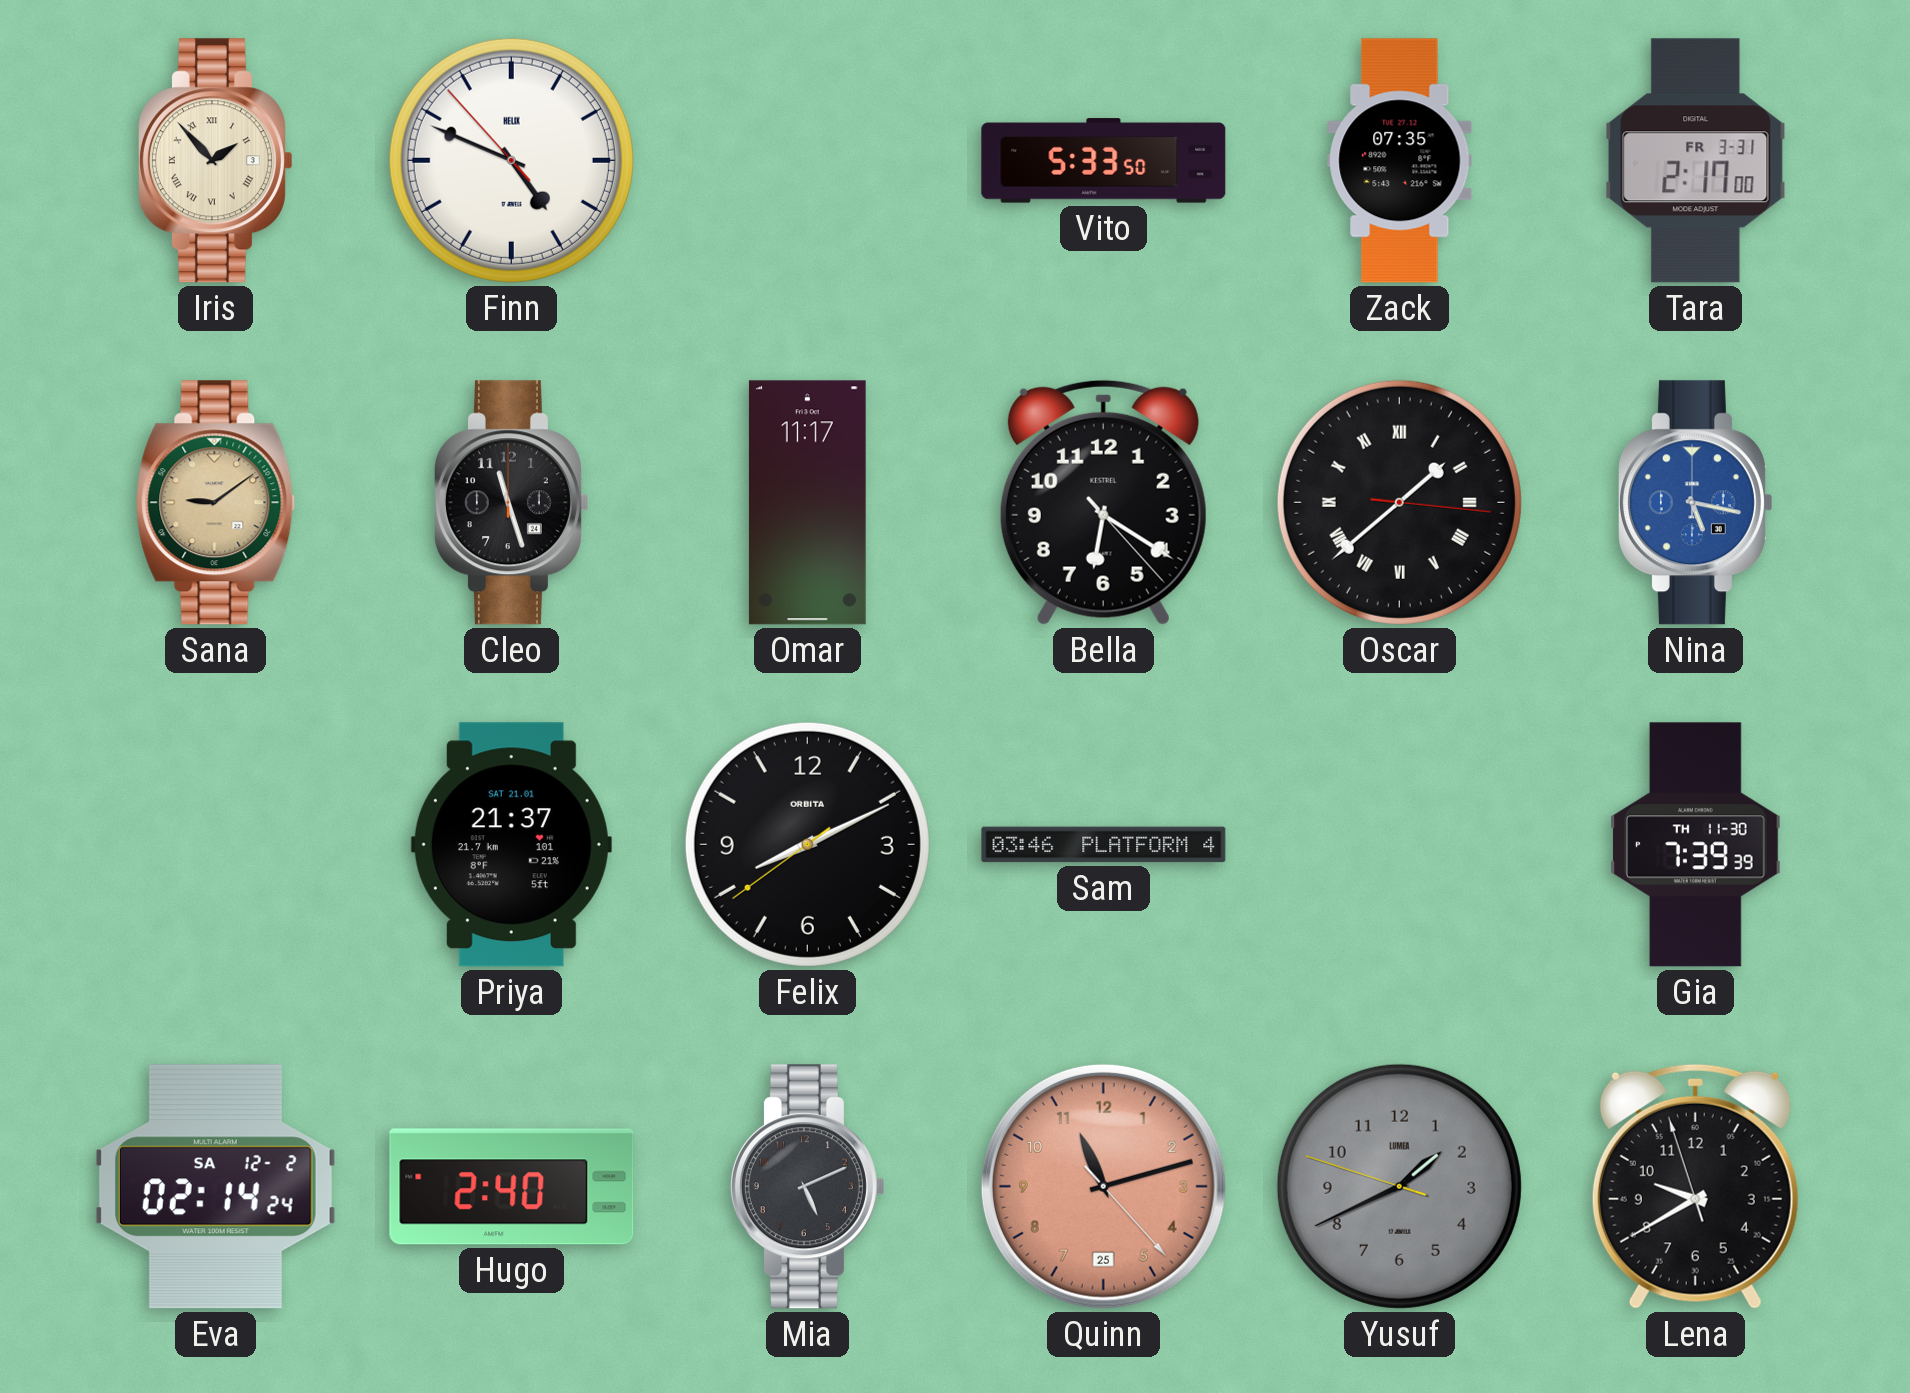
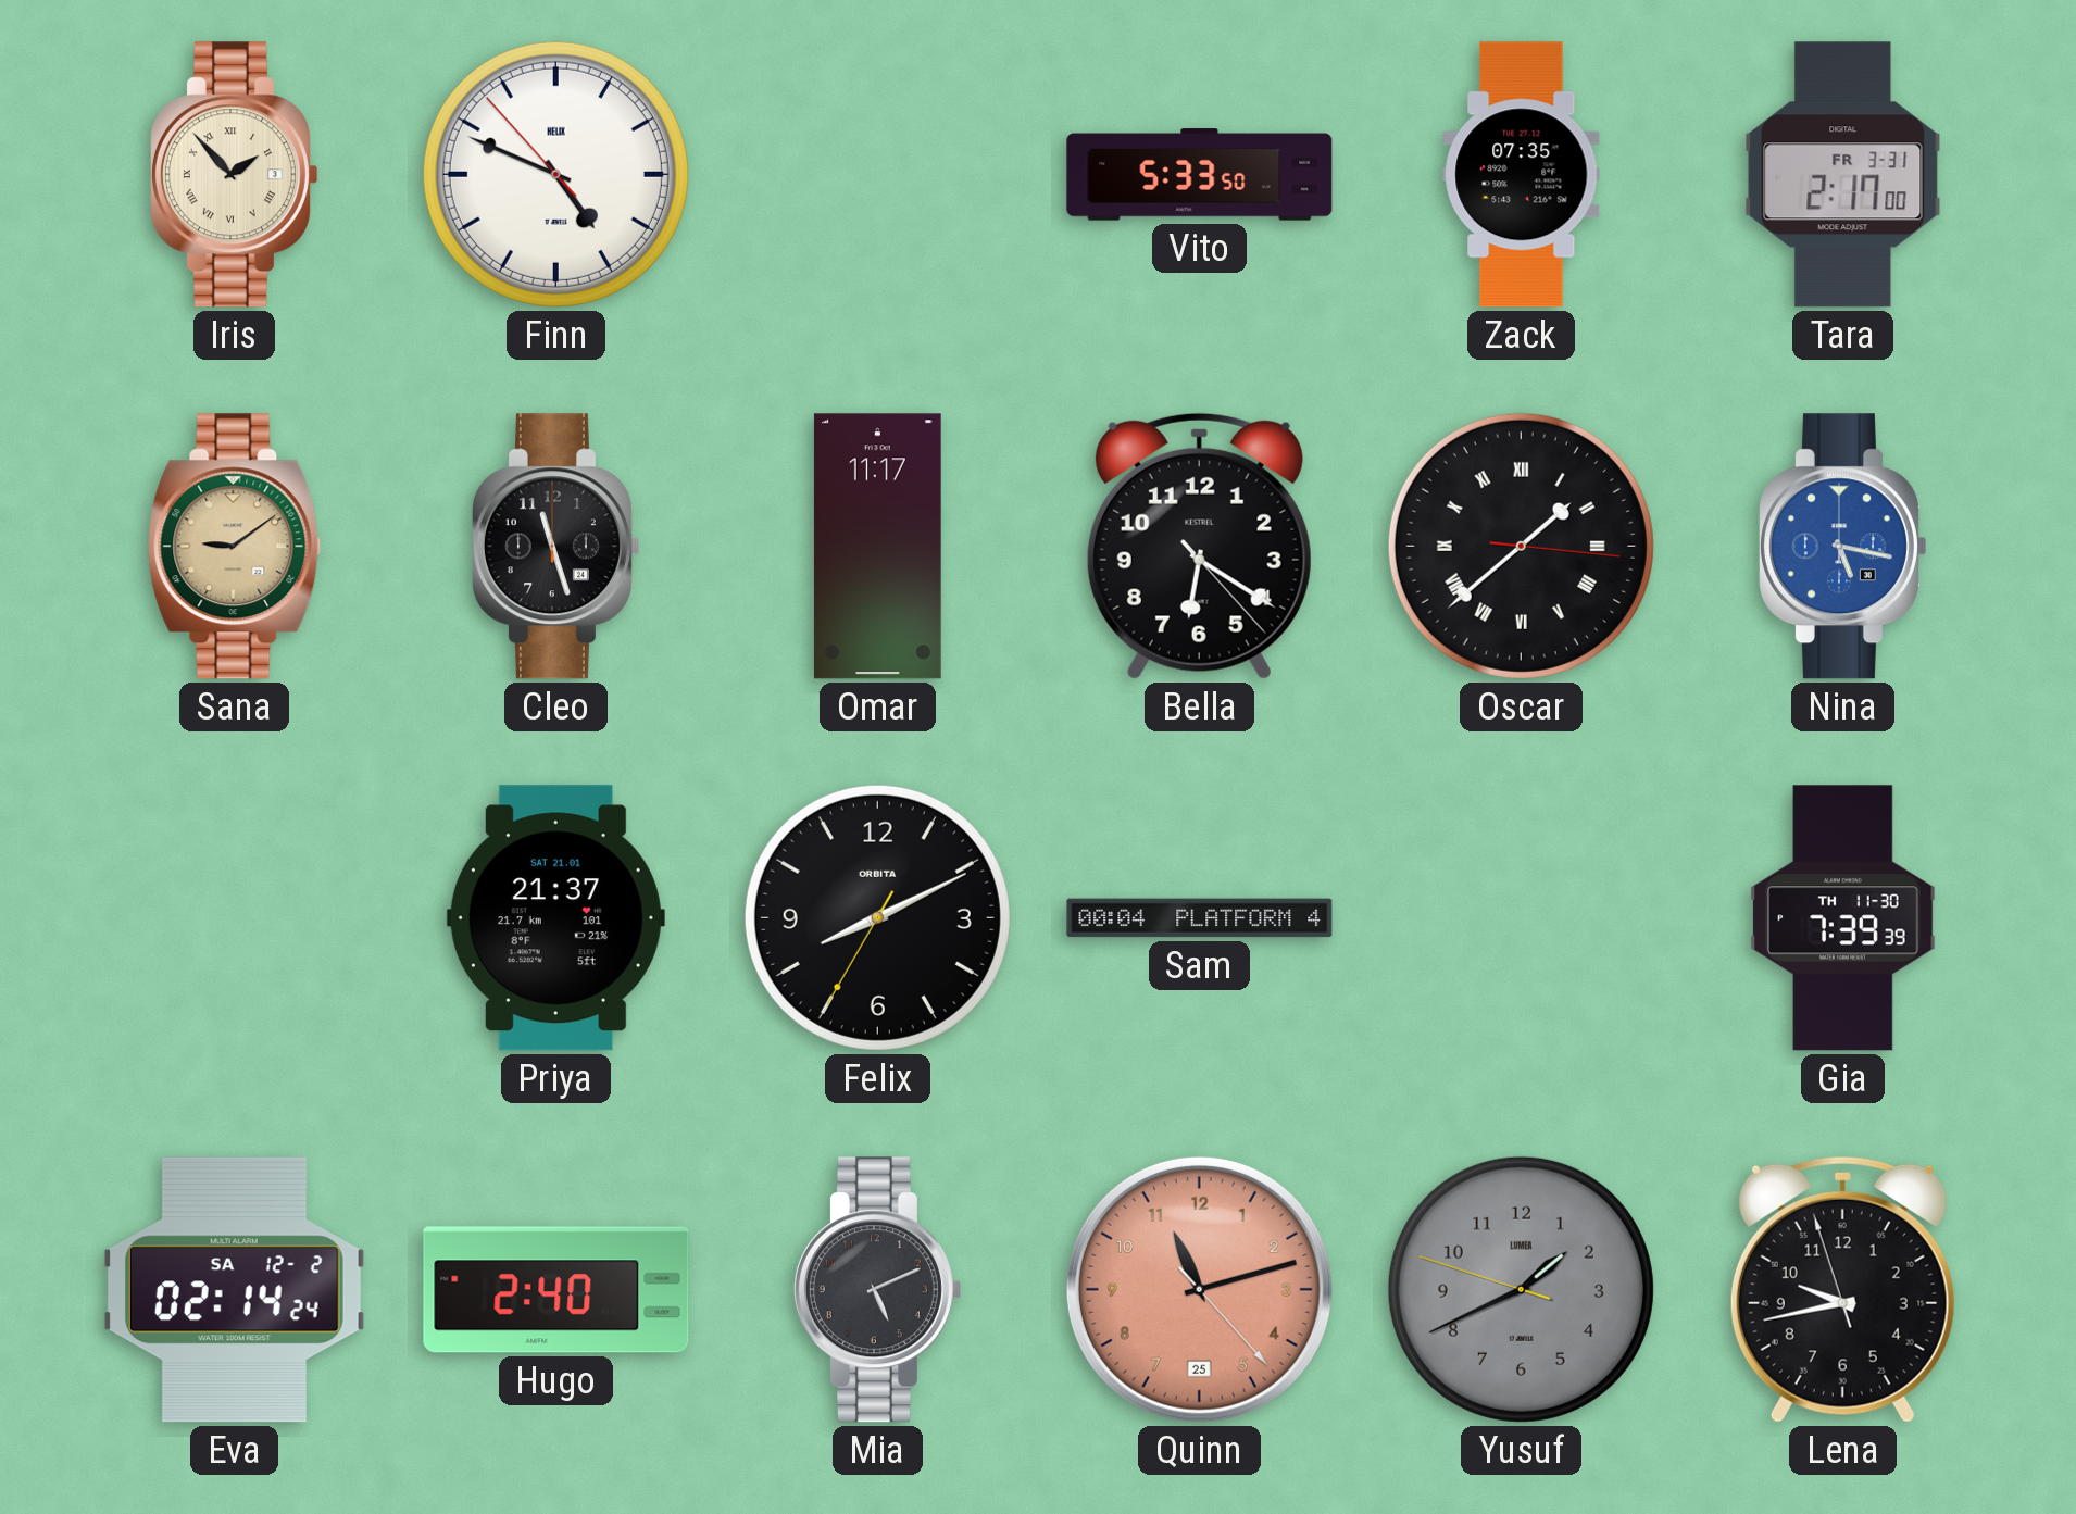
Felix: 8:10:39 -> 8:10:35
Sam: 03:46 -> 00:04
Lena: 9:39 -> 9:42
